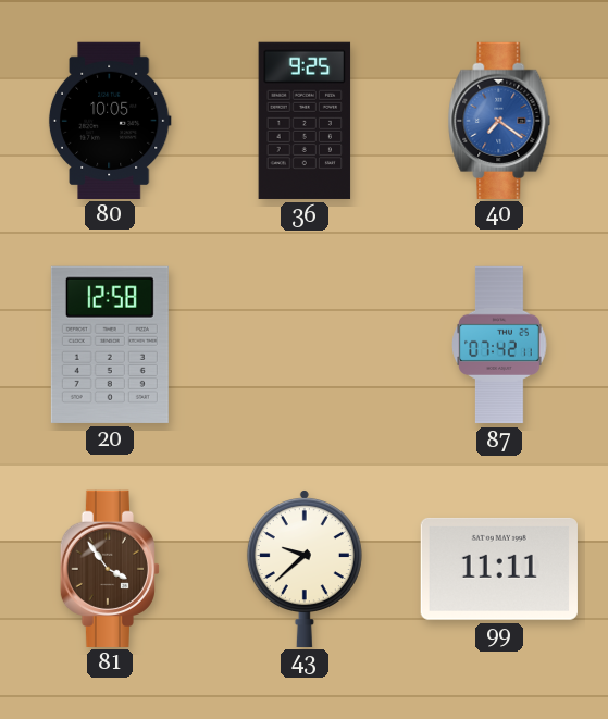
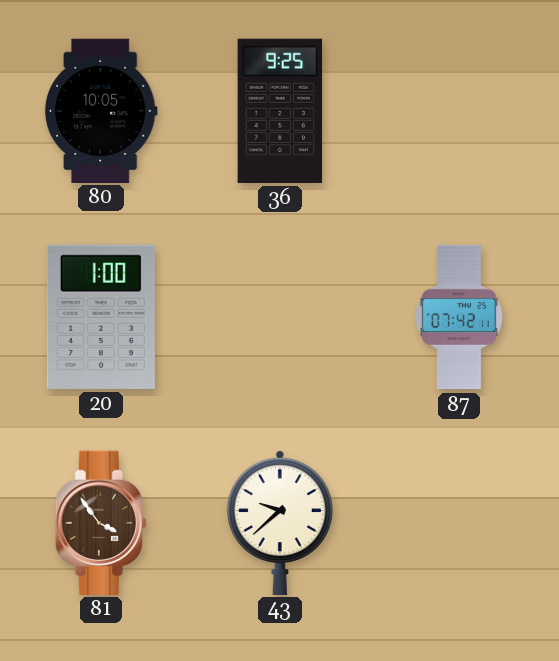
40: 7:21 -> none
20: 12:58 -> 1:00
99: 11:11 -> none
